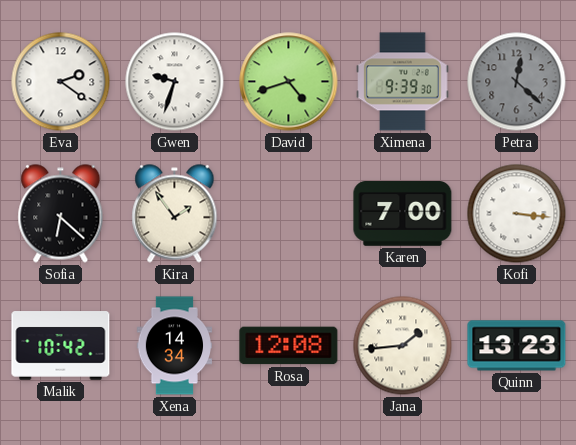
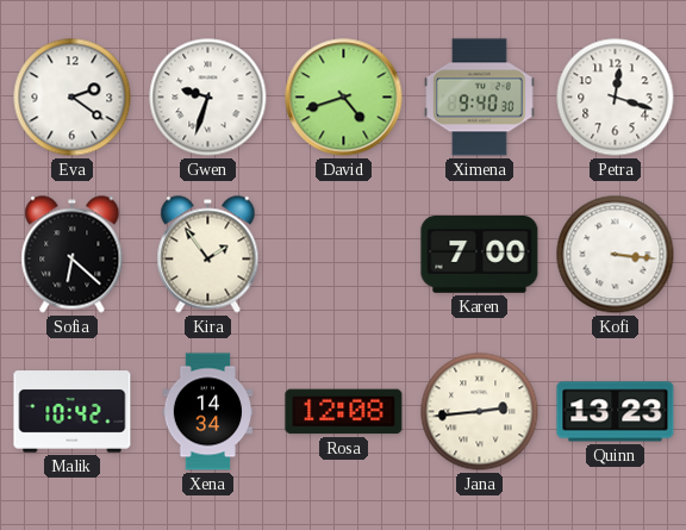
Ximena: 9:39 -> 9:40
Petra: 12:22 -> 12:18
Petra dial: grey -> white
Jana: 1:44 -> 2:44
